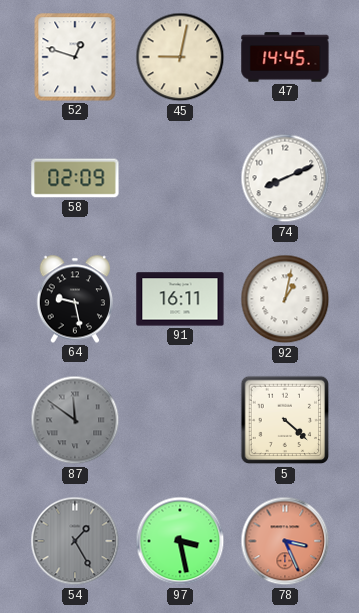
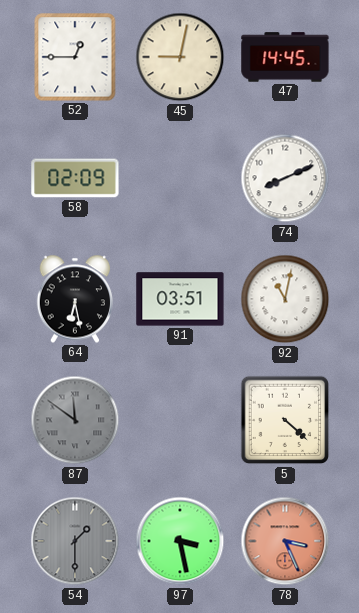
52: 12:48 -> 12:45
64: 9:28 -> 6:28
91: 16:11 -> 03:51
92: 1:02 -> 11:02
54: 1:25 -> 1:30
